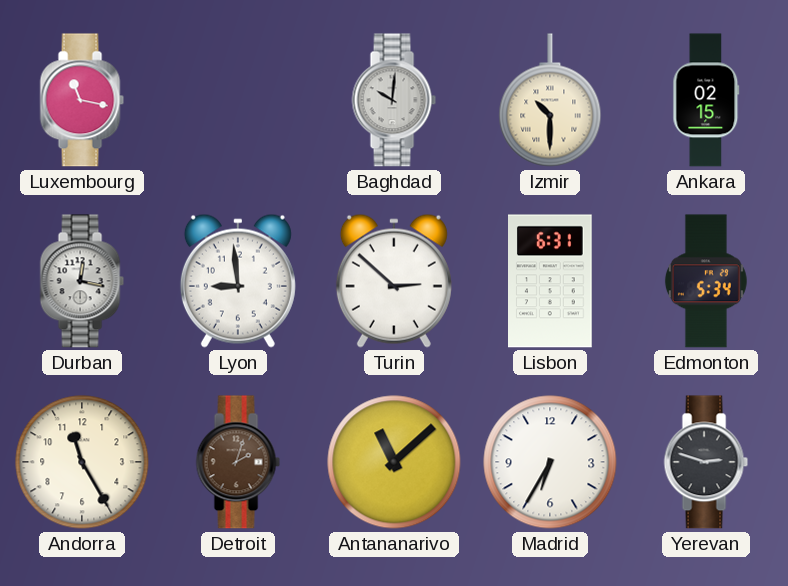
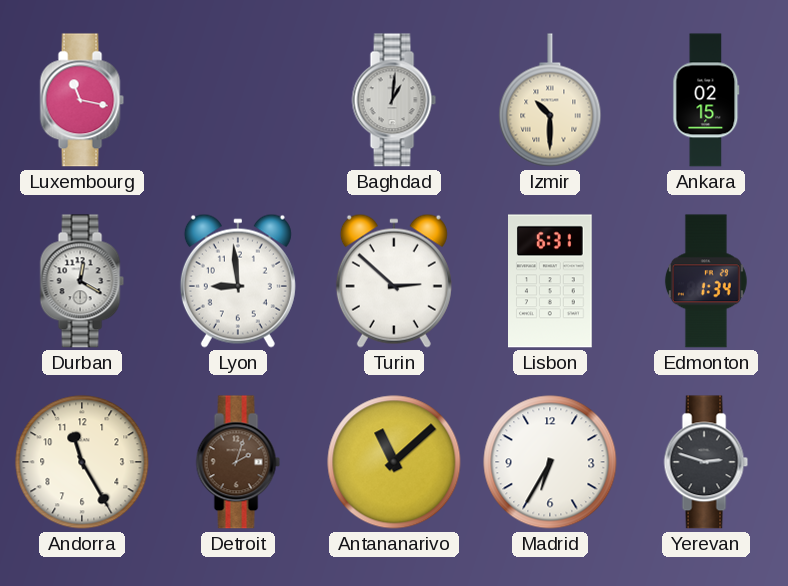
Baghdad: 10:01 -> 1:01
Durban: 12:17 -> 12:20
Edmonton: 5:34 -> 1:34
